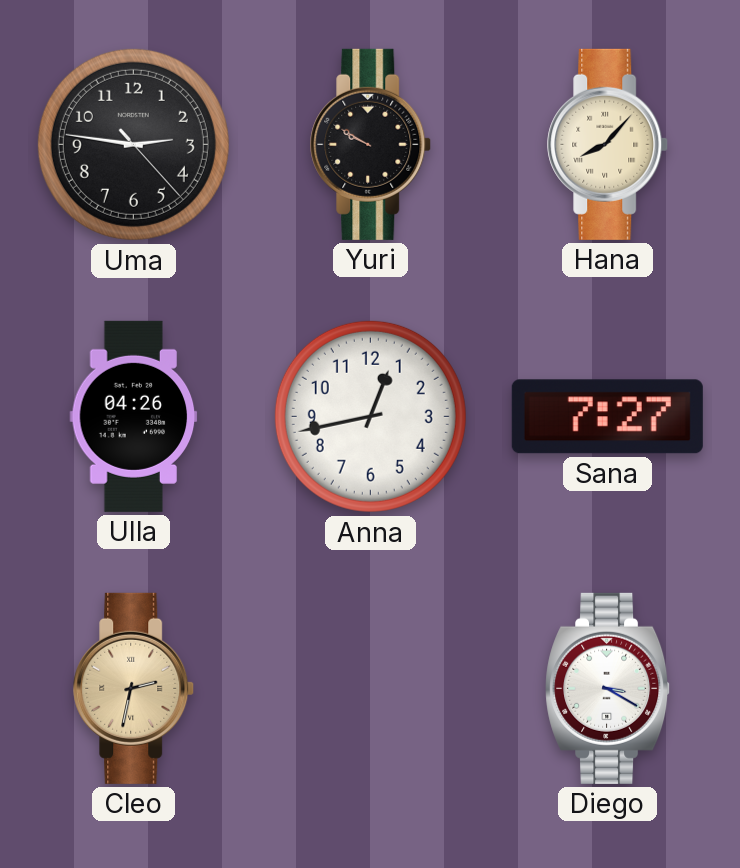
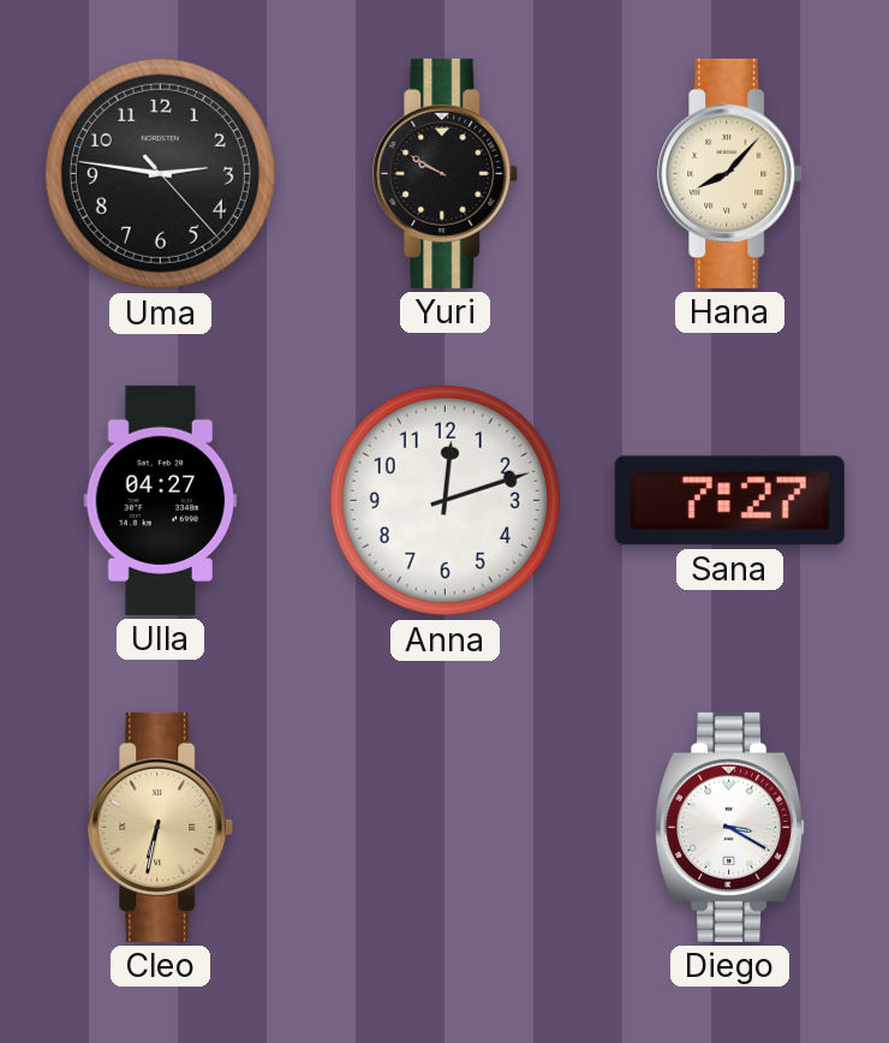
Ulla: 04:26 -> 04:27
Anna: 12:43 -> 12:12
Cleo: 2:32 -> 6:32
